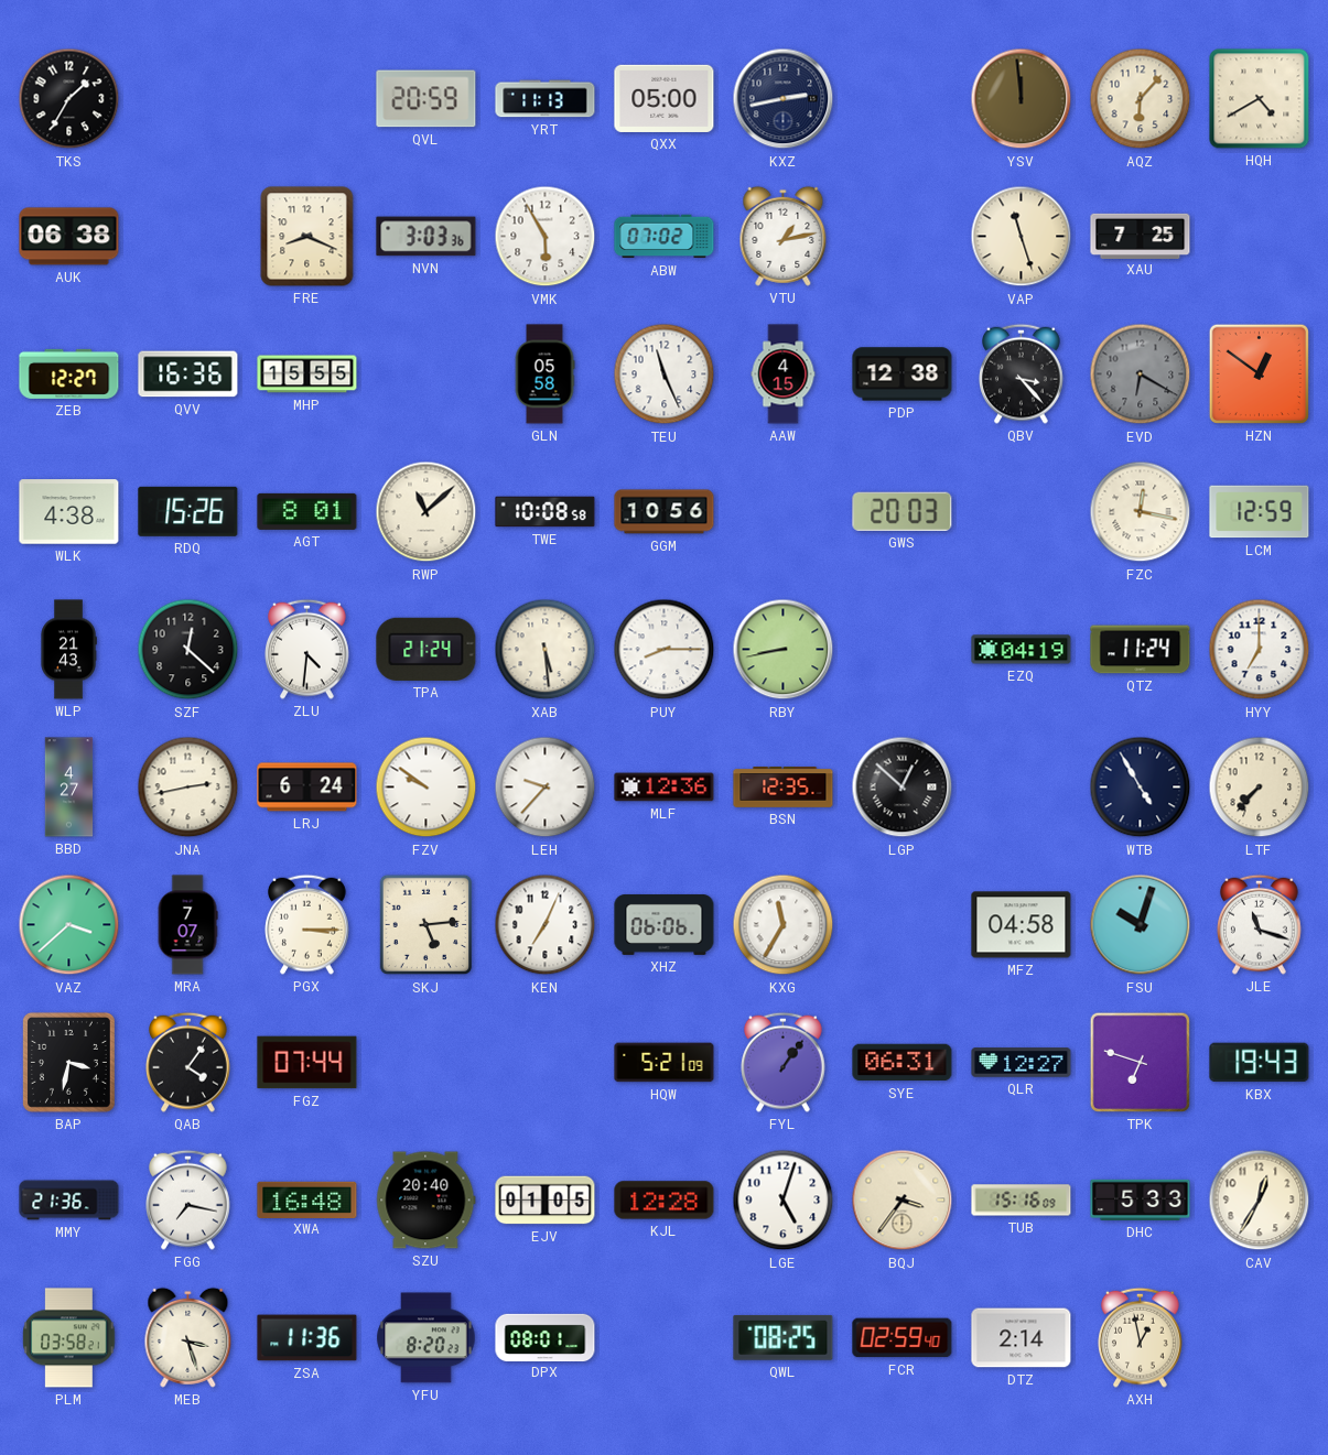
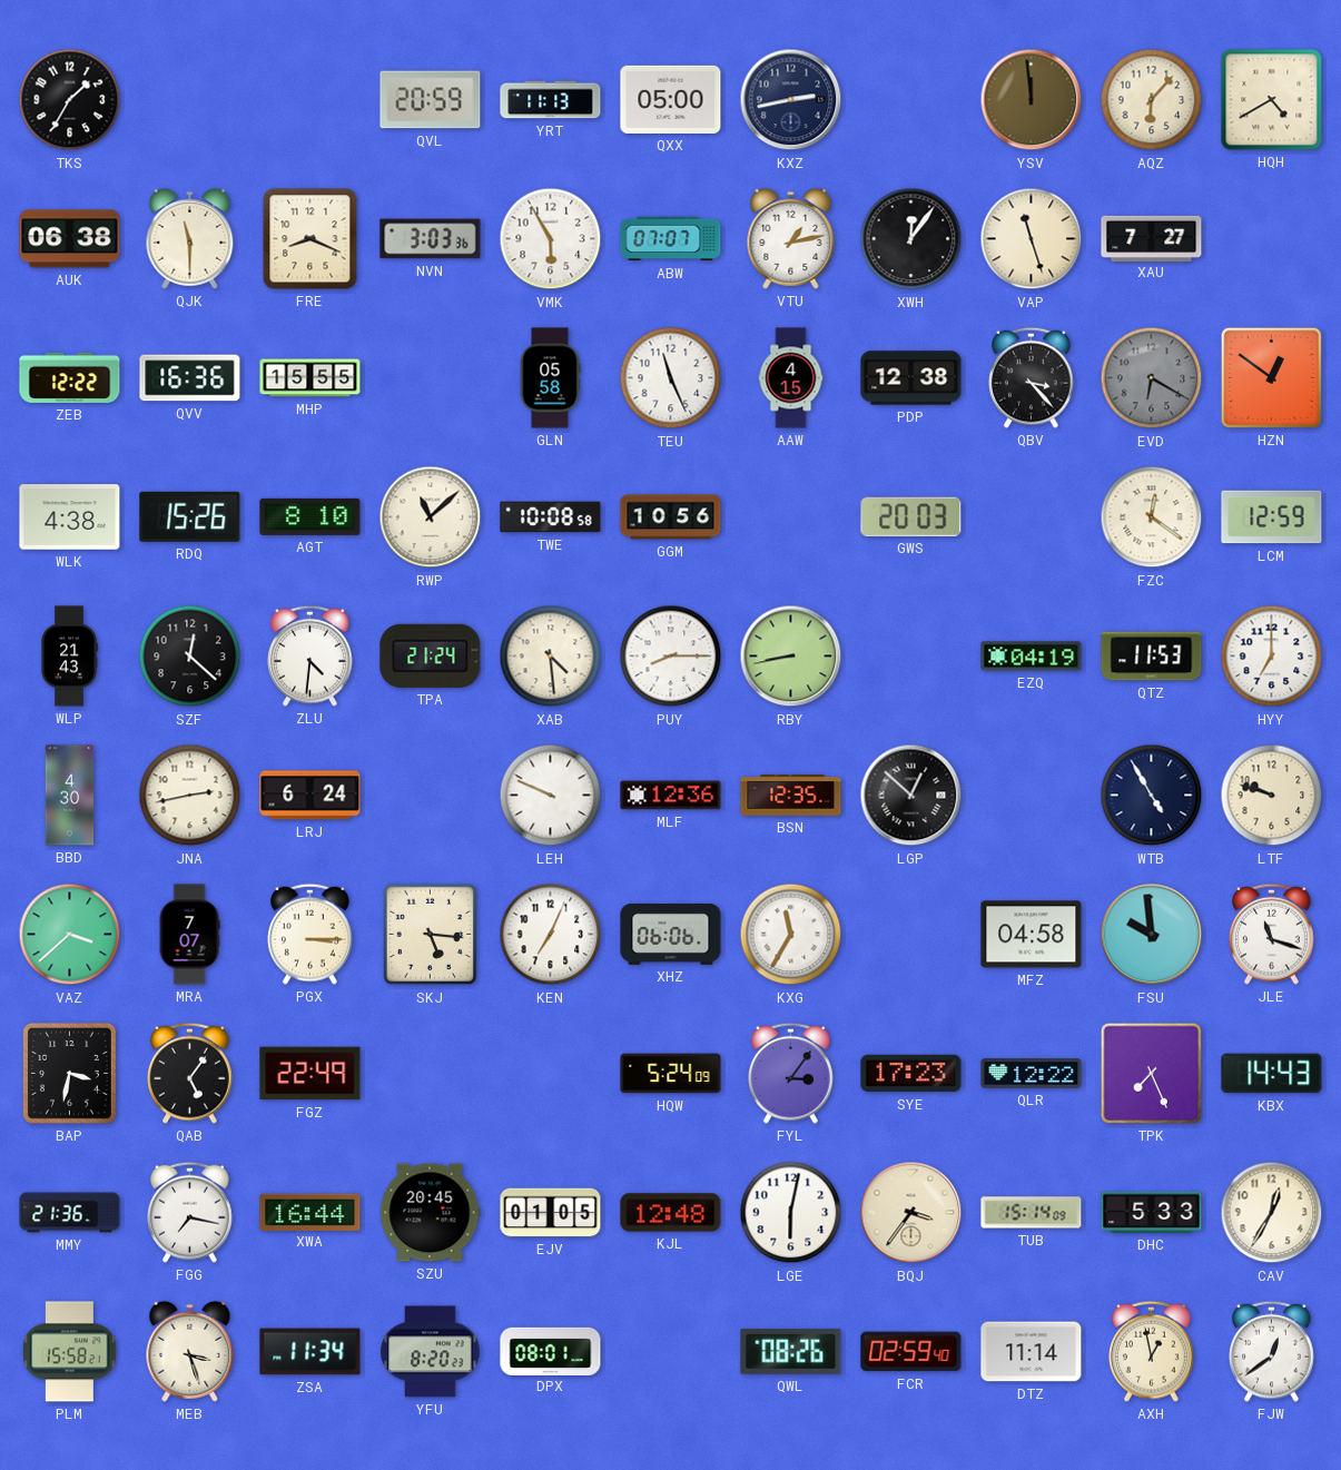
QJK: none -> 11:30
ABW: 07:02 -> 07:07
XWH: none -> 12:06
XAU: 7:25 -> 7:27
ZEB: 12:27 -> 12:22
AGT: 8:01 -> 8:10
FZC: 12:17 -> 12:21
XAB: 5:29 -> 4:29
QTZ: 11:24 -> 11:53
BBD: 4:27 -> 4:30
FZV: 9:51 -> none
LEH: 9:37 -> 9:49
LTF: 7:37 -> 9:48
SKJ: 5:14 -> 5:16
FSU: 10:03 -> 9:59
QAB: 4:06 -> 5:06
FGZ: 07:44 -> 22:49
HQW: 5:21 -> 5:24
FYL: 1:06 -> 3:06
SYE: 06:31 -> 17:23
QLR: 12:27 -> 12:22
TPK: 6:48 -> 7:26
KBX: 19:43 -> 14:43
XWA: 16:48 -> 16:44
SZU: 20:40 -> 20:45
KJL: 12:28 -> 12:48
LGE: 5:03 -> 6:02
TUB: 15:16 -> 15:14
PLM: 03:58 -> 15:58
ZSA: 11:36 -> 11:34
QWL: 08:25 -> 08:26
DTZ: 2:14 -> 11:14
FJW: none -> 12:39
